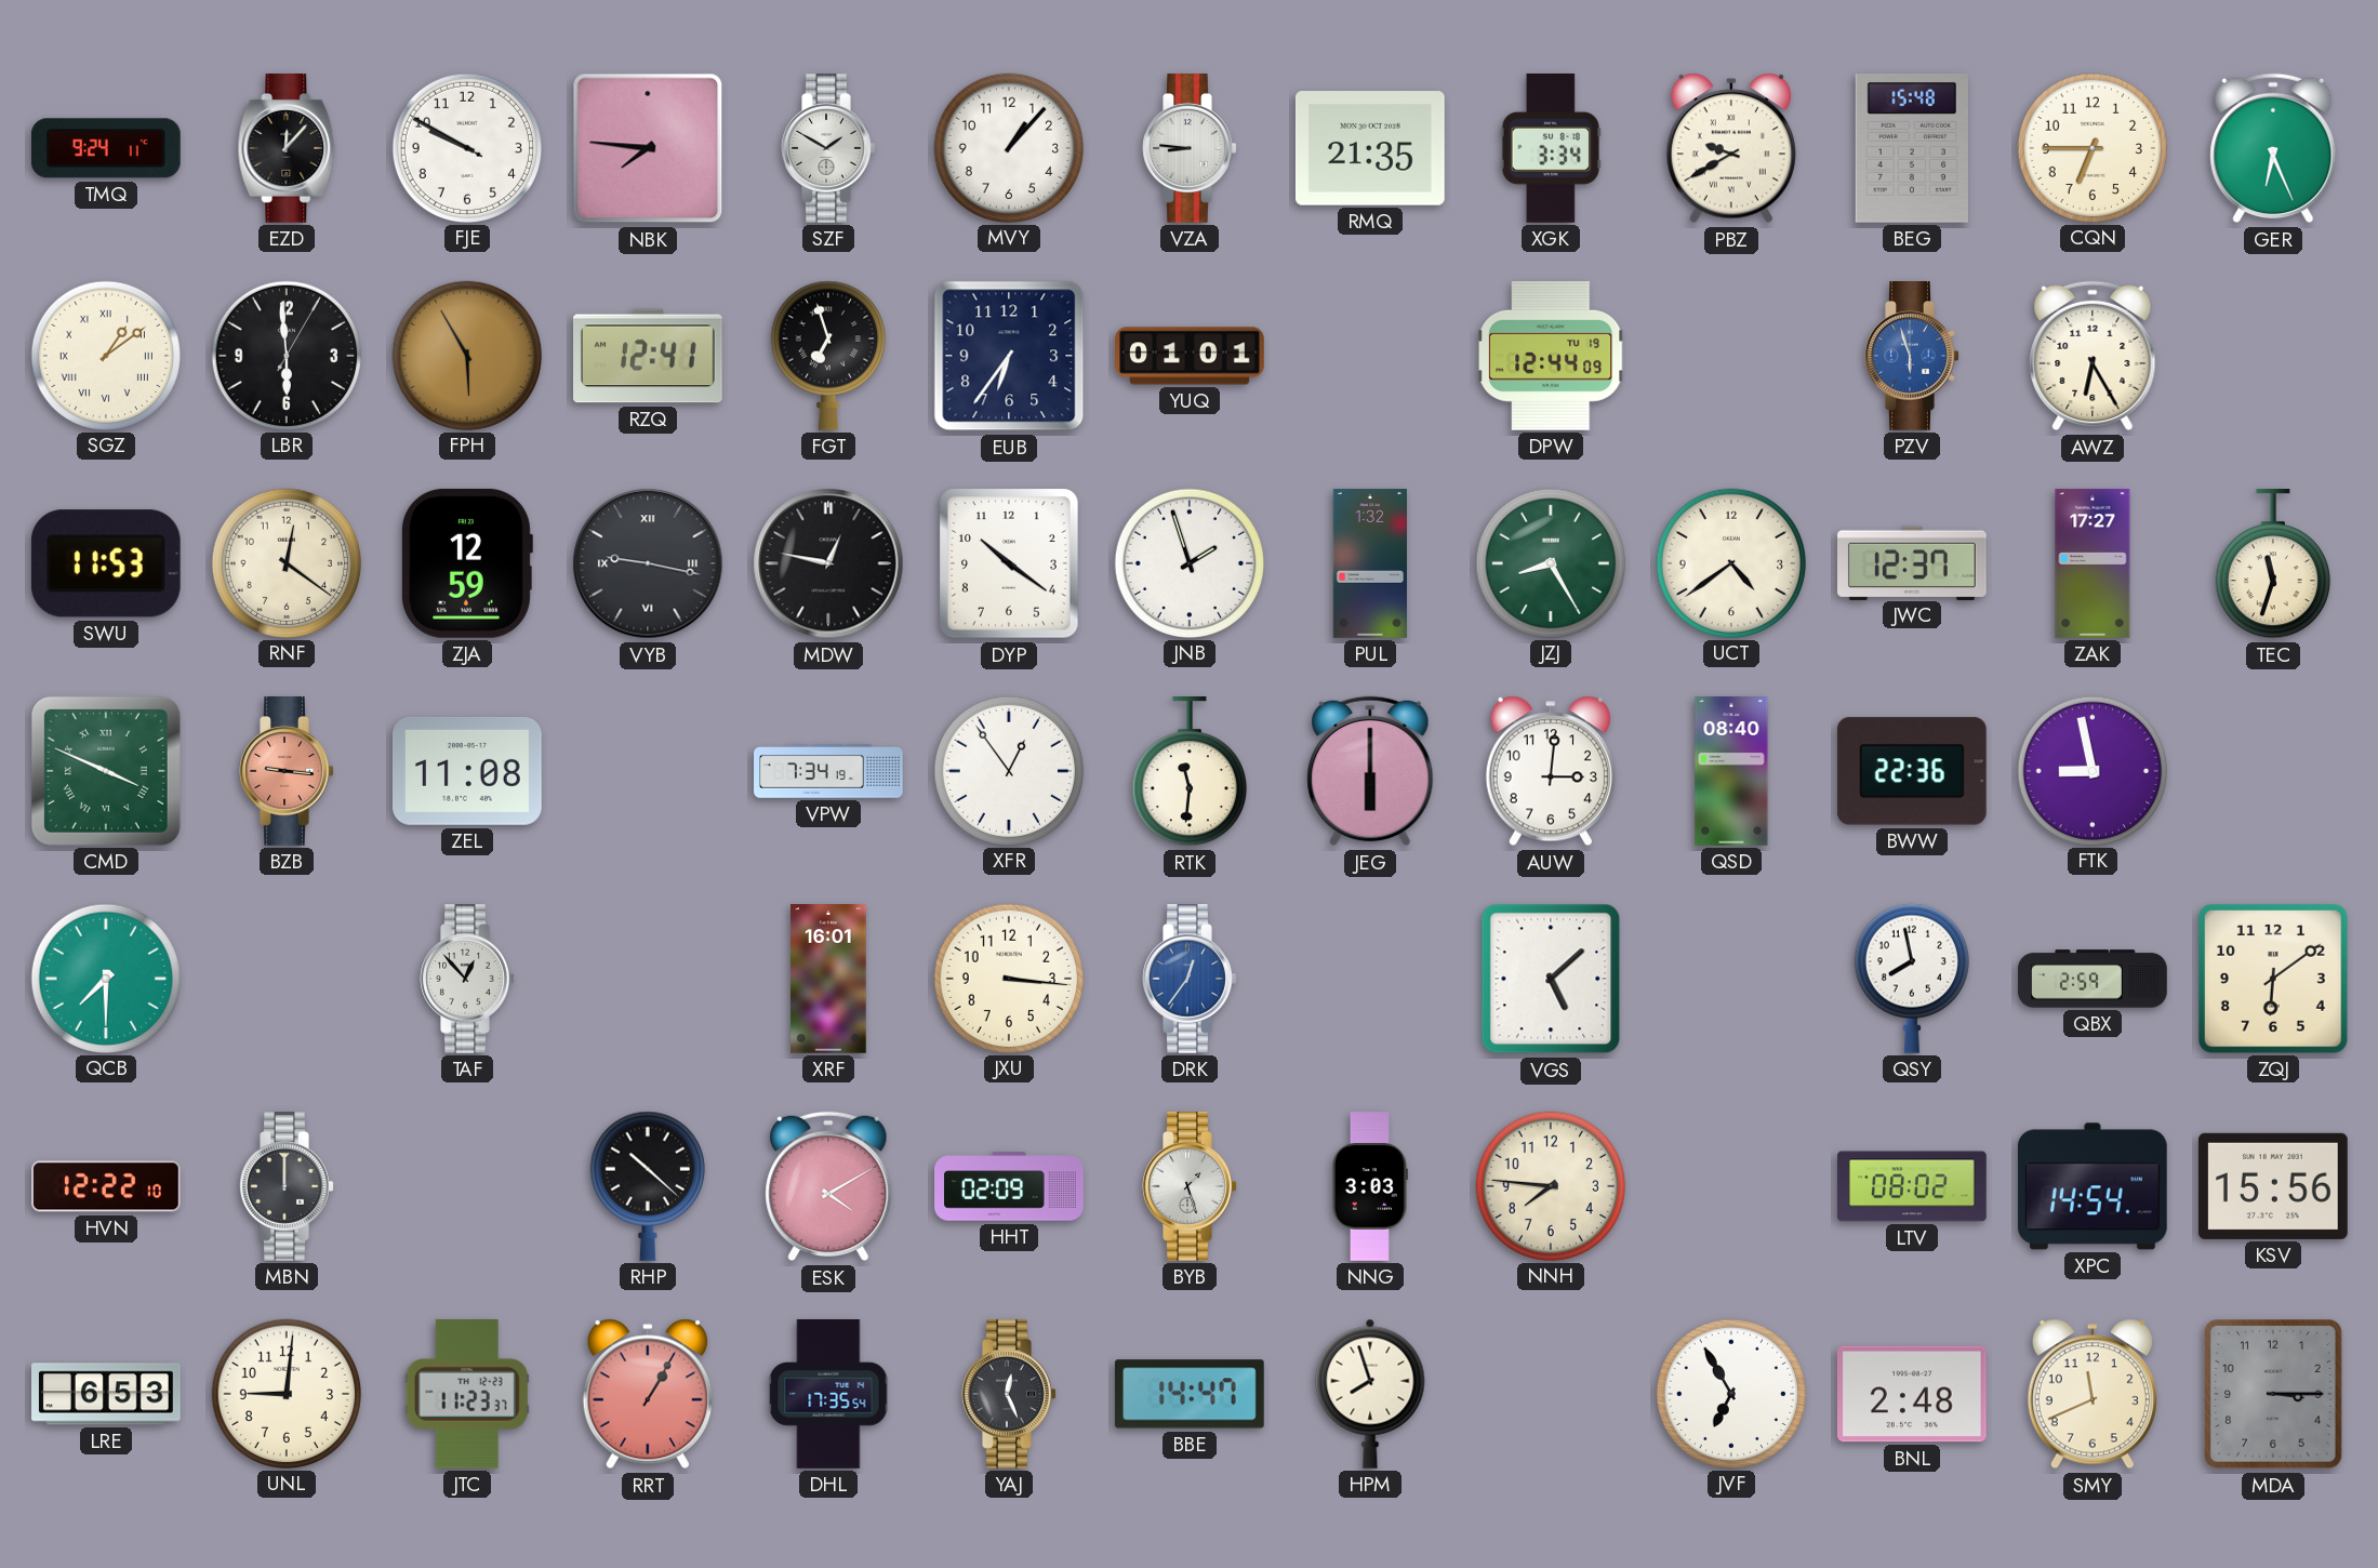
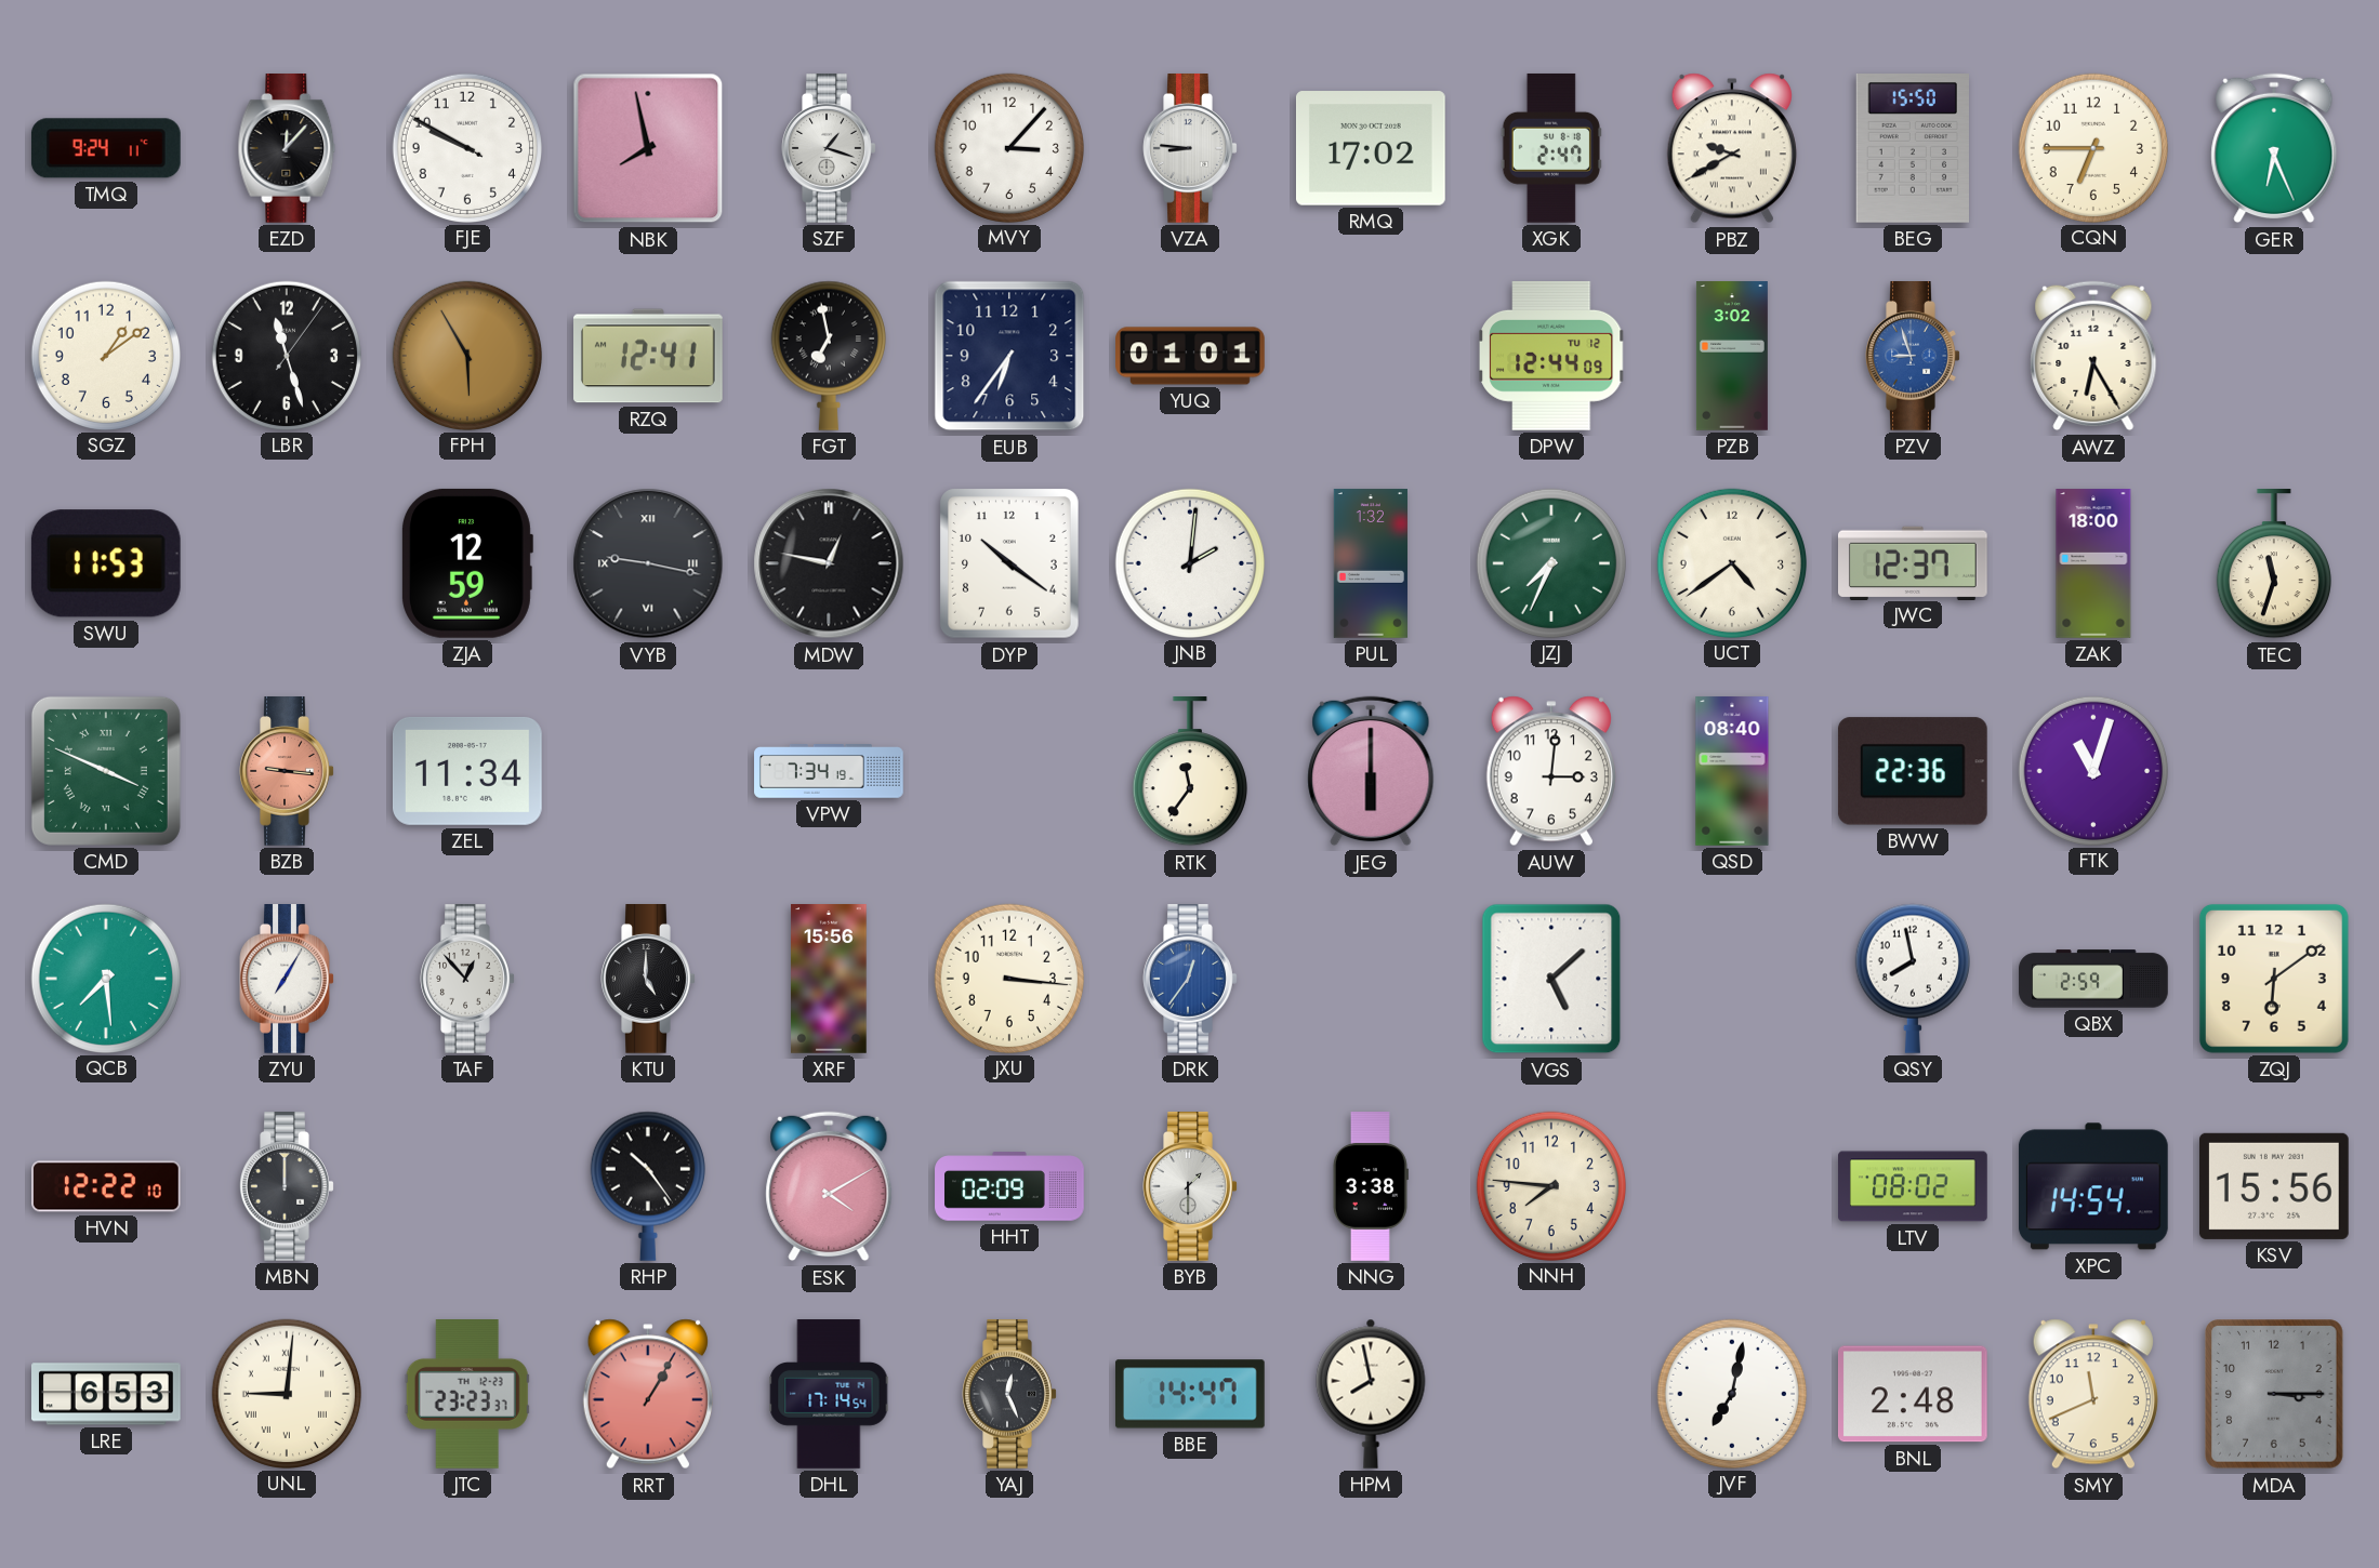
NBK: 7:46 -> 7:58
SZF: 1:50 -> 1:18
MVY: 1:07 -> 3:07
RMQ: 21:35 -> 17:02
XGK: 3:34 -> 2:47
BEG: 15:48 -> 15:50
SGZ numerals: Roman -> Arabic
LBR: 5:59 -> 11:27
FGT: 6:57 -> 6:58
DPW date: TU 19 -> TU 12
PZB: none -> 3:02
PZV: 5:57 -> 8:57
RNF: 12:21 -> none
JNB: 1:57 -> 2:01
JZJ: 8:25 -> 7:34
ZAK: 17:27 -> 18:00
ZEL: 11:08 -> 11:34
XFR: 12:54 -> none
RTK: 11:31 -> 11:36
FTK: 8:58 -> 11:03
QCB: 7:30 -> 7:29
ZYU: none -> 7:05
KTU: none -> 5:00
XRF: 16:01 -> 15:56
RHP: 10:22 -> 10:24
BYB: 1:27 -> 1:30
NNG: 3:03 -> 3:38
UNL numerals: Arabic -> Roman
JTC: 11:23 -> 23:23
DHL: 17:35 -> 17:14
HPM: 7:57 -> 7:58
JVF: 6:55 -> 7:02
